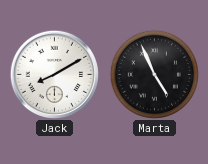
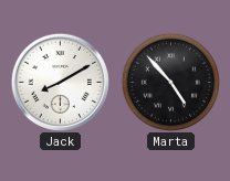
Marta: 4:56 -> 4:53
